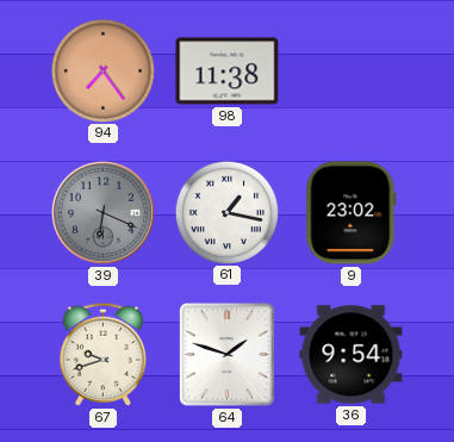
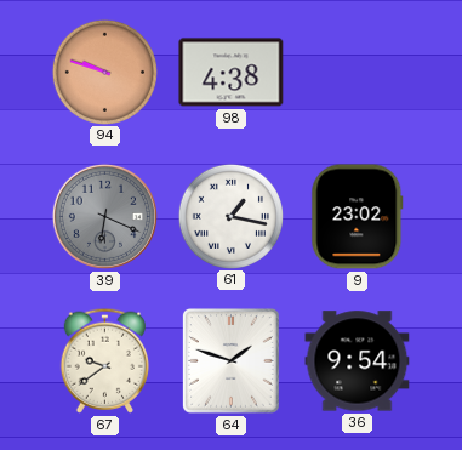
94: 7:24 -> 9:48
98: 11:38 -> 4:38
67: 9:42 -> 9:39
